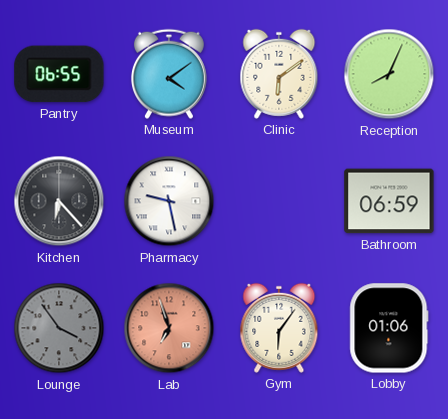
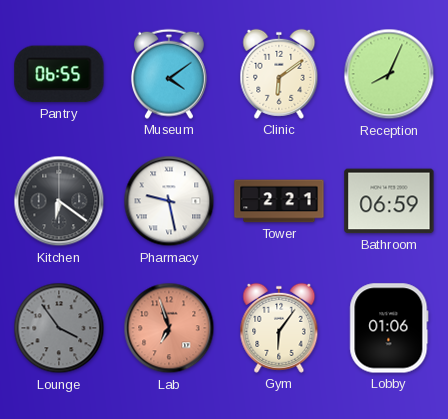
Kitchen: 6:23 -> 6:21
Tower: none -> 2:21
